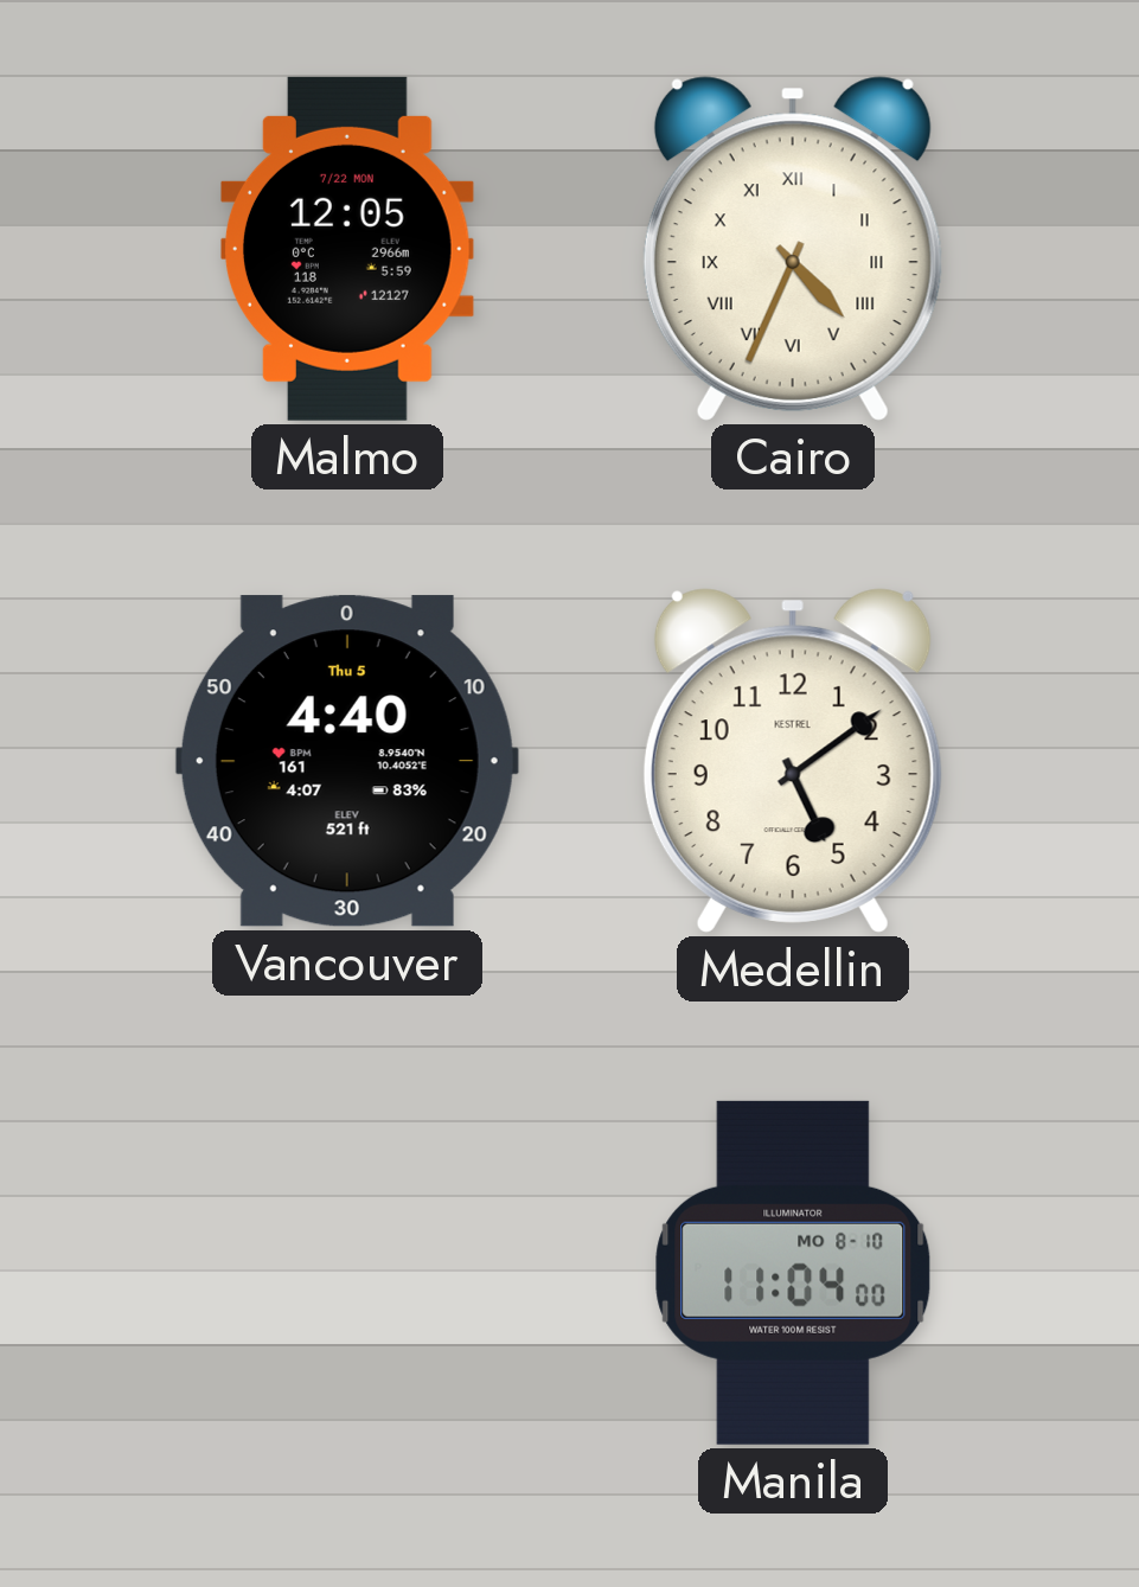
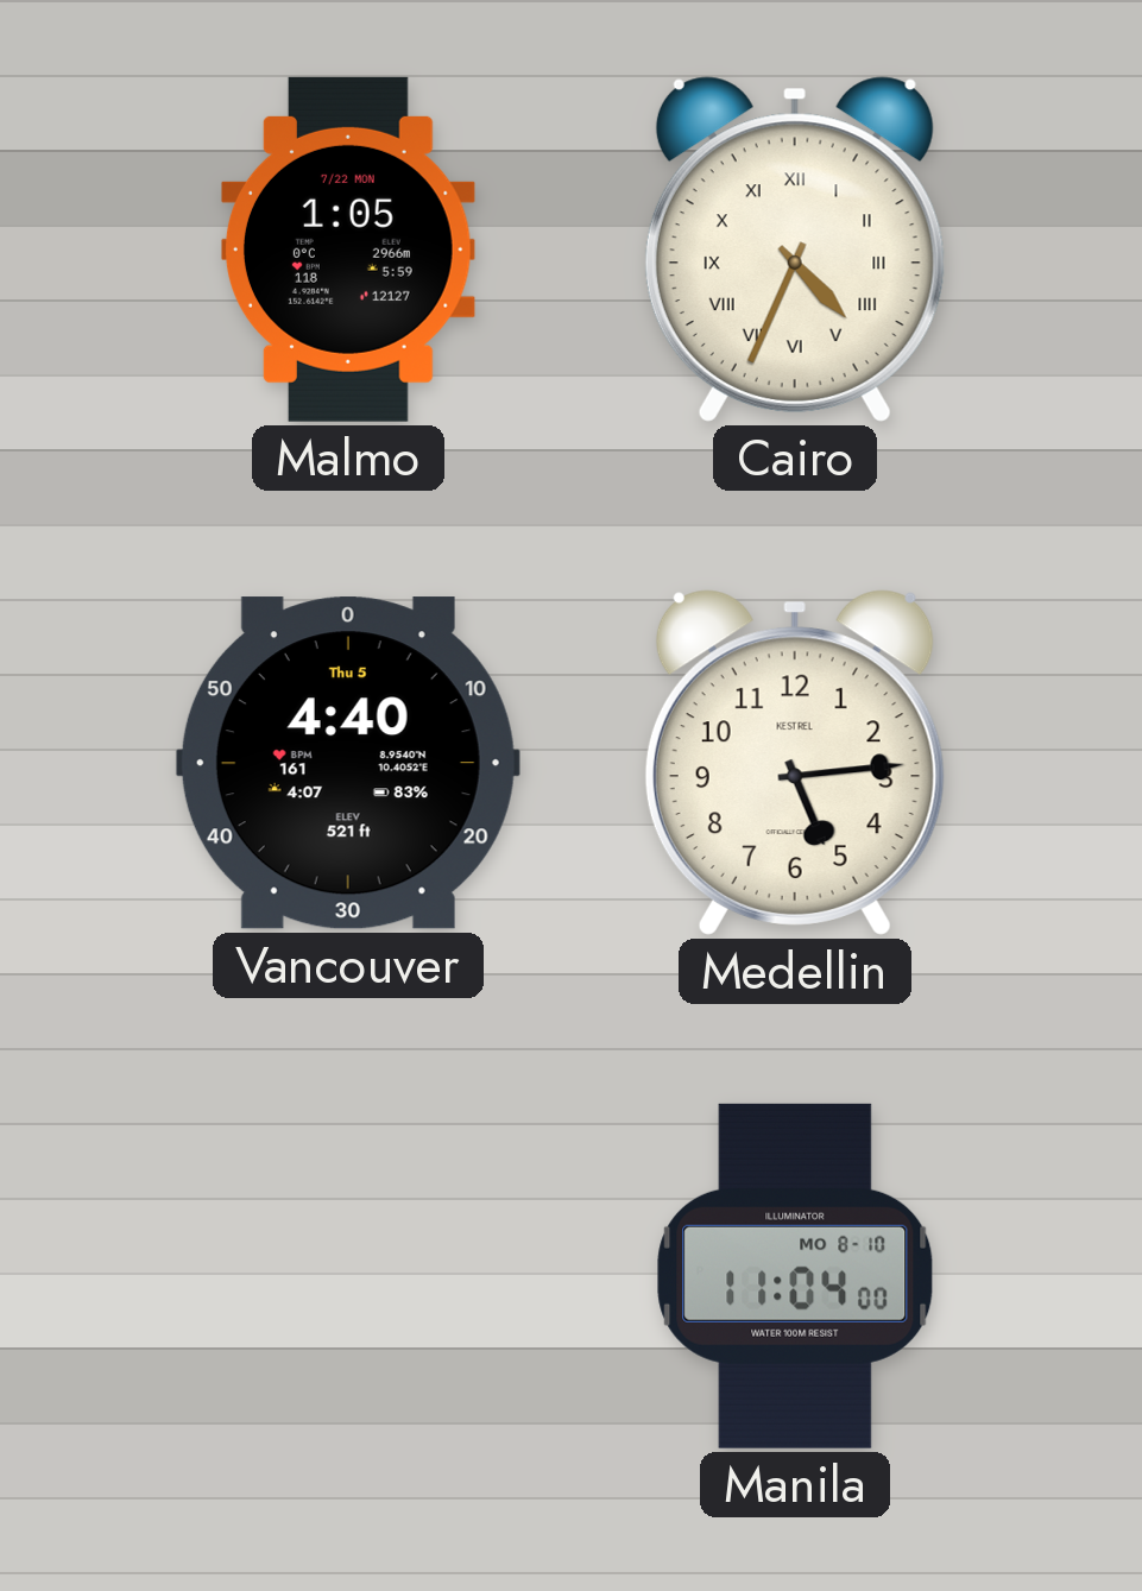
Malmo: 12:05 -> 1:05
Medellin: 5:09 -> 5:14
